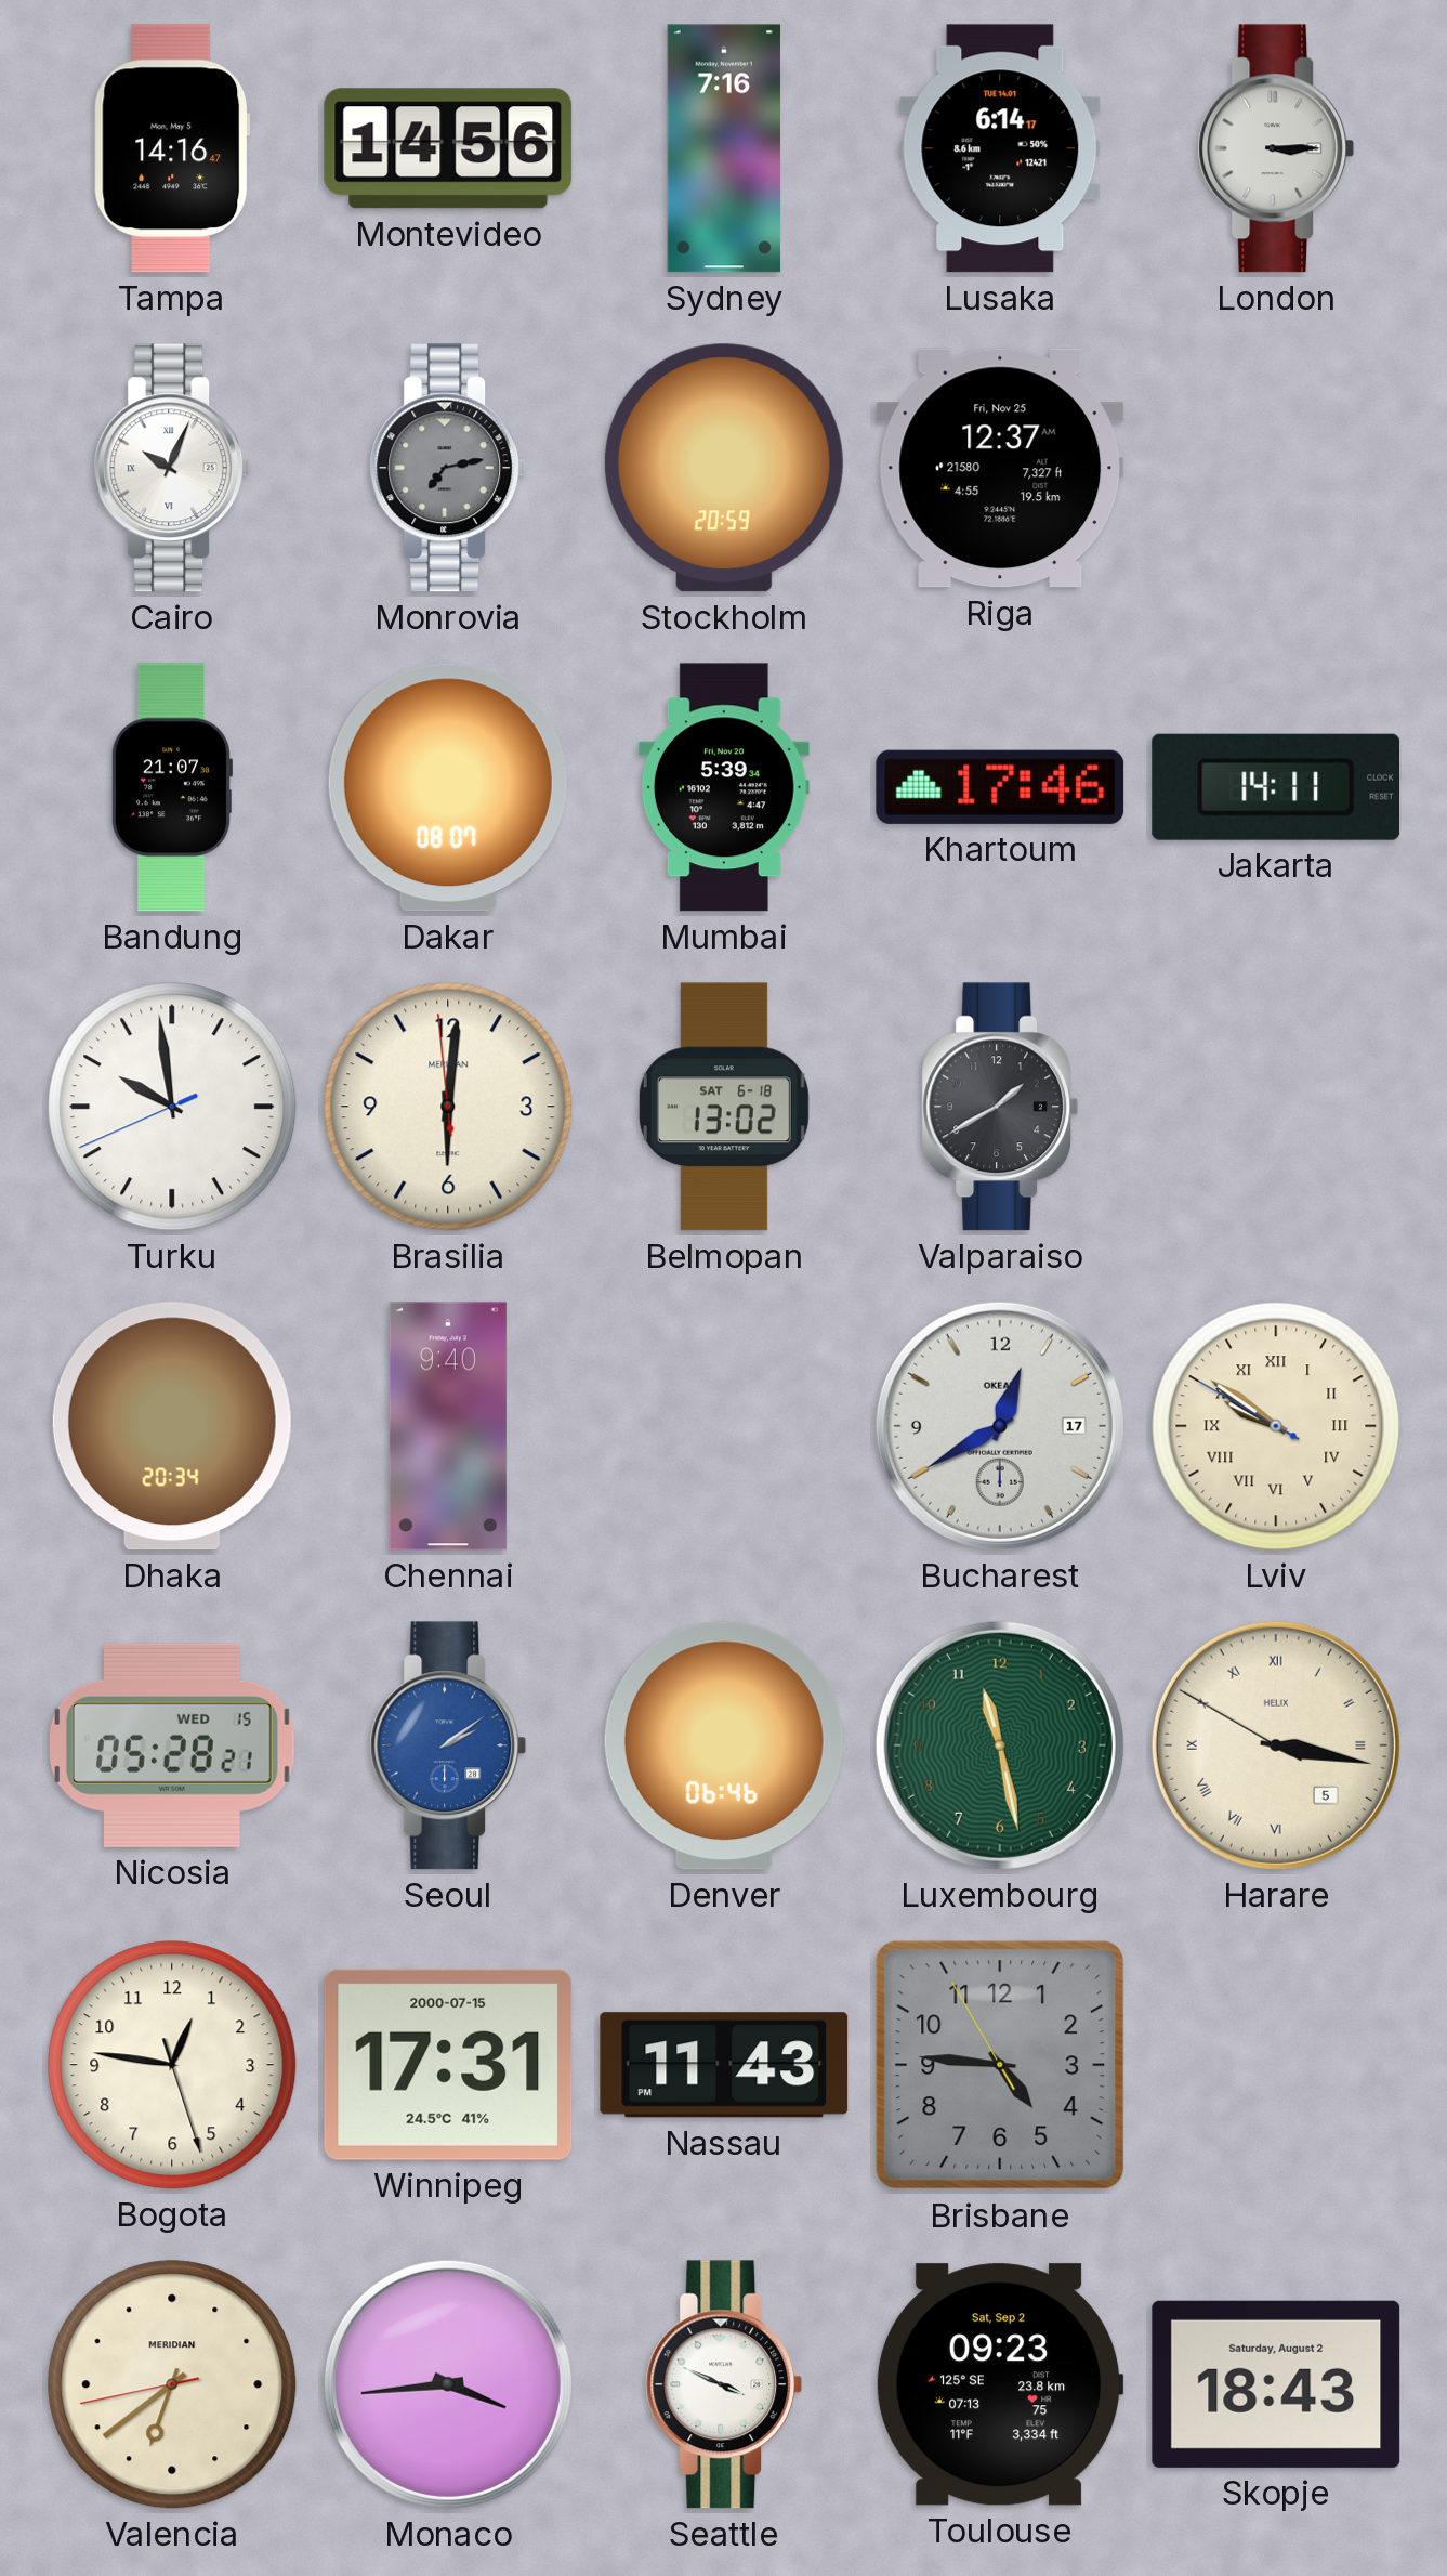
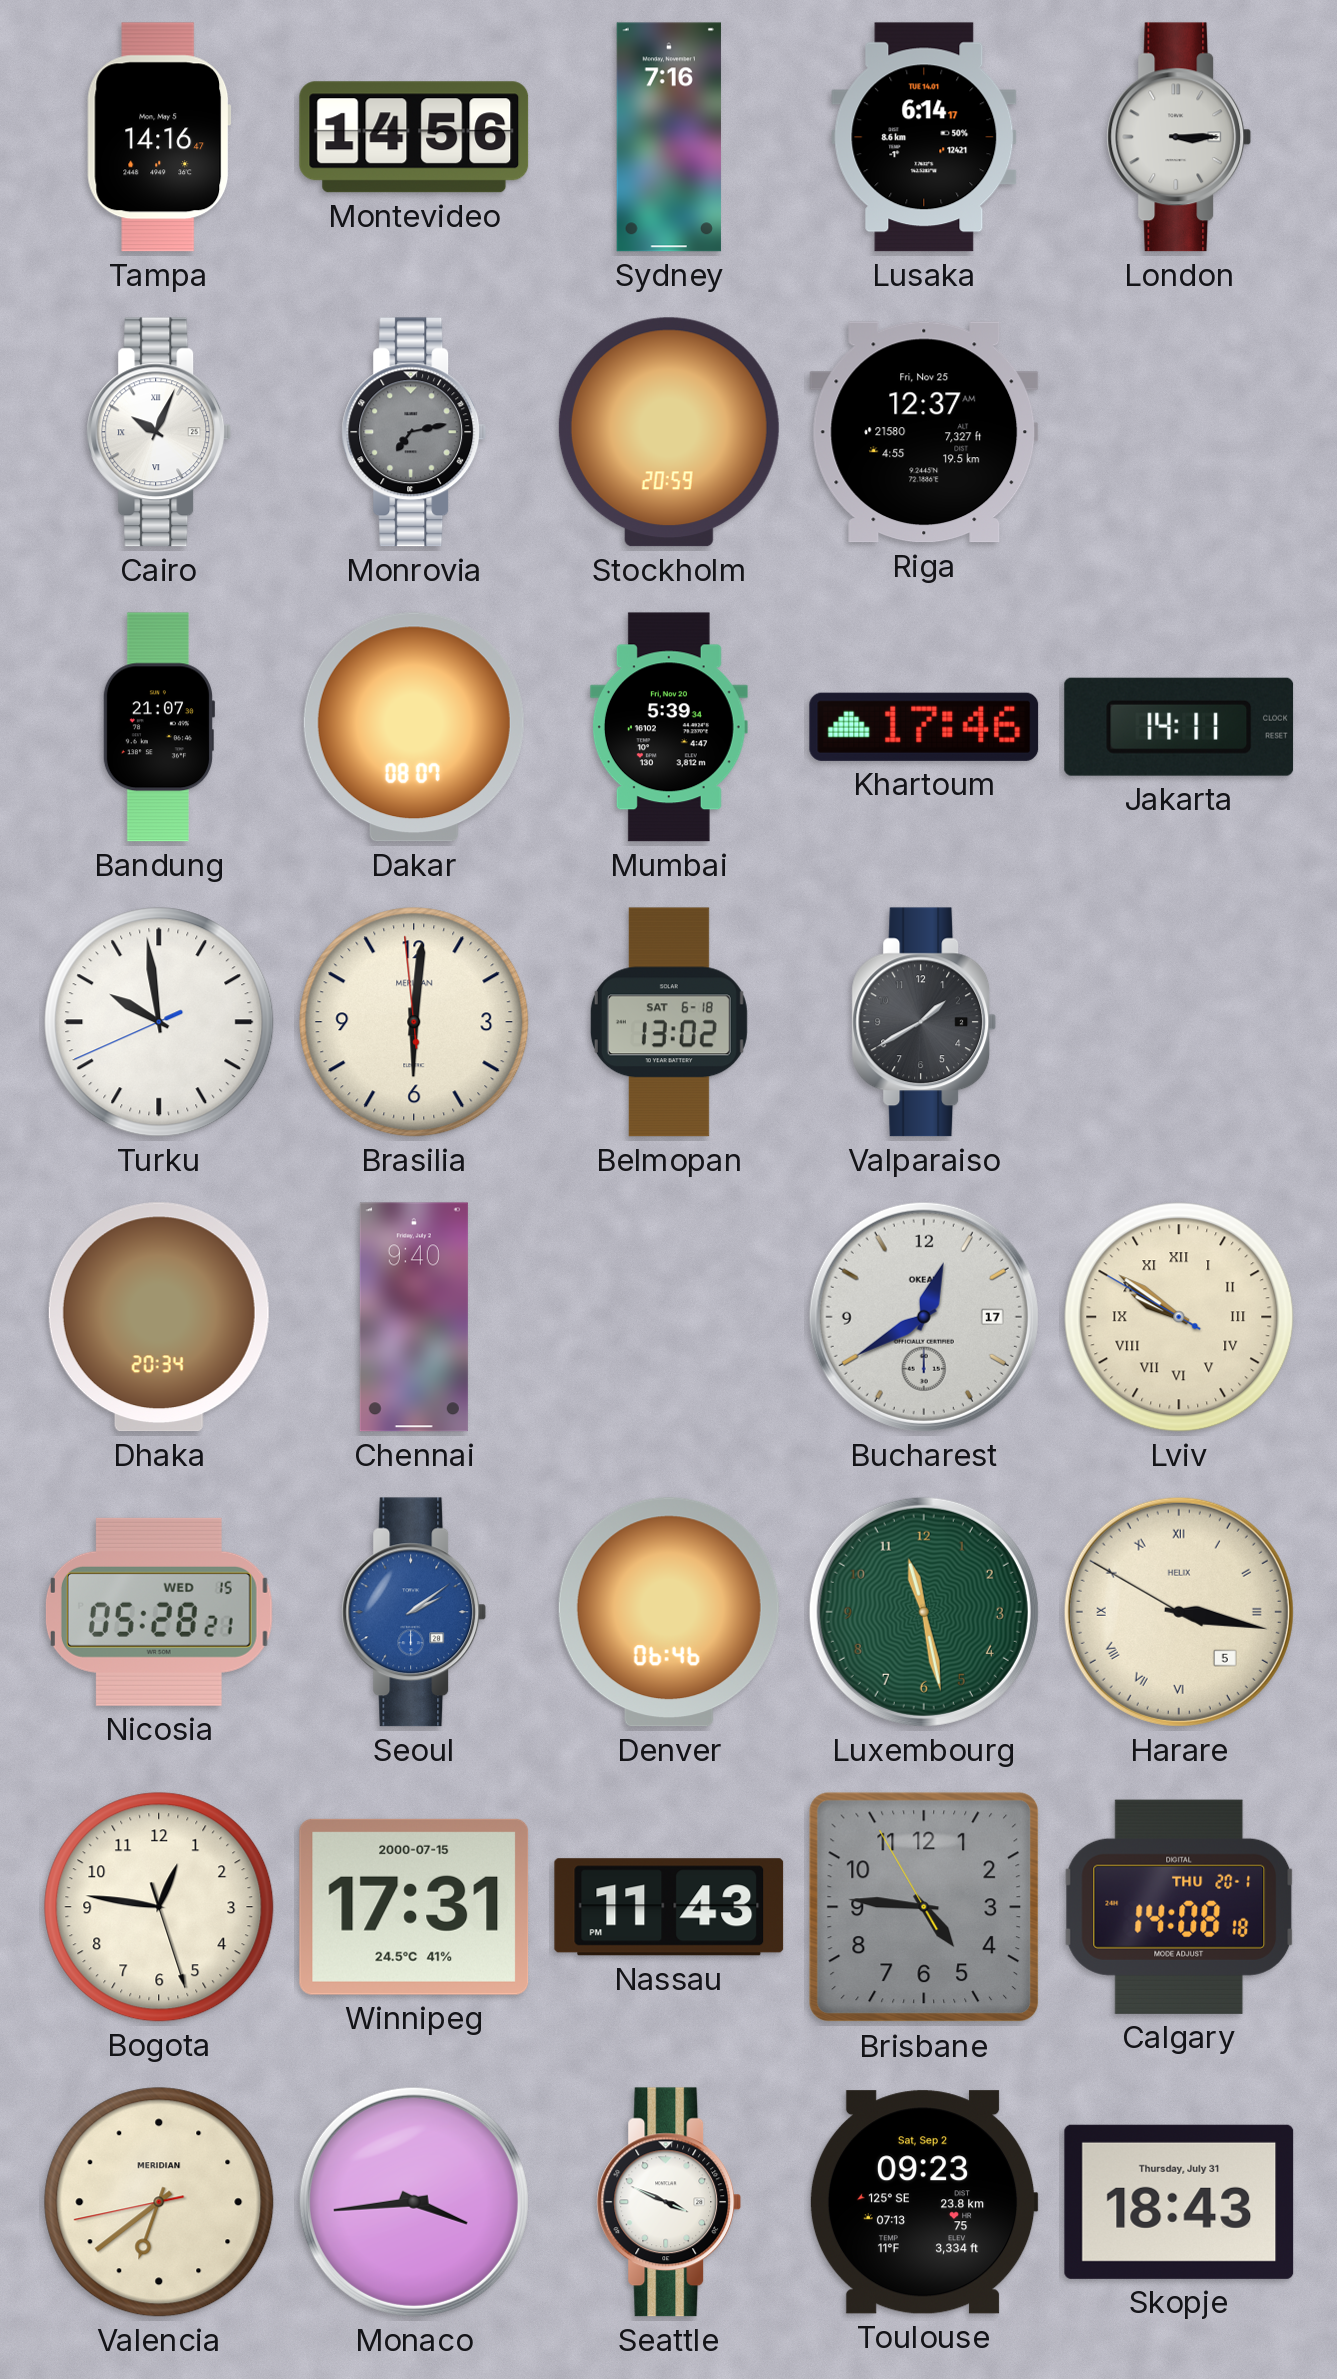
Calgary: none -> 14:08
Skopje date: Saturday, August 2 -> Thursday, July 31
